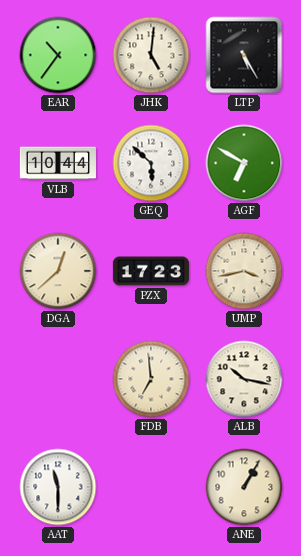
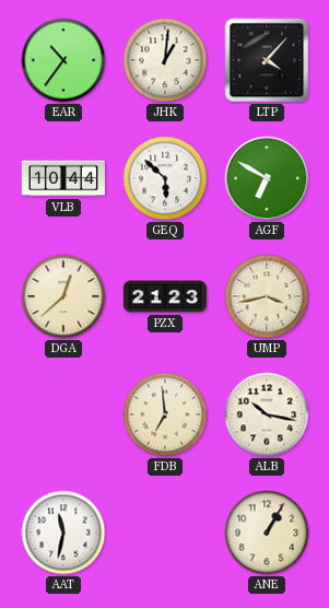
JHK: 5:01 -> 1:01
LTP: 5:25 -> 4:07
PZX: 17:23 -> 21:23
AAT: 11:30 -> 11:32
